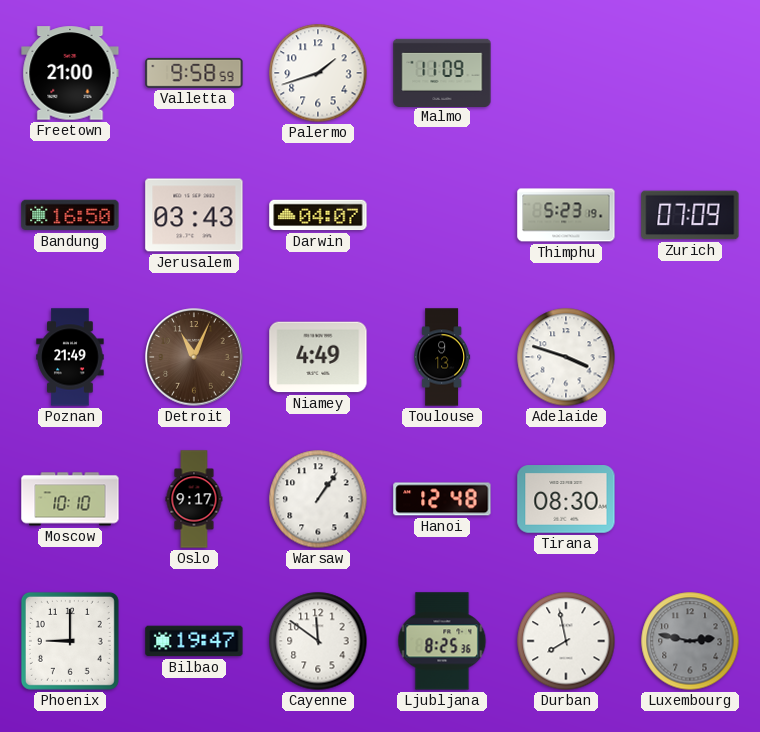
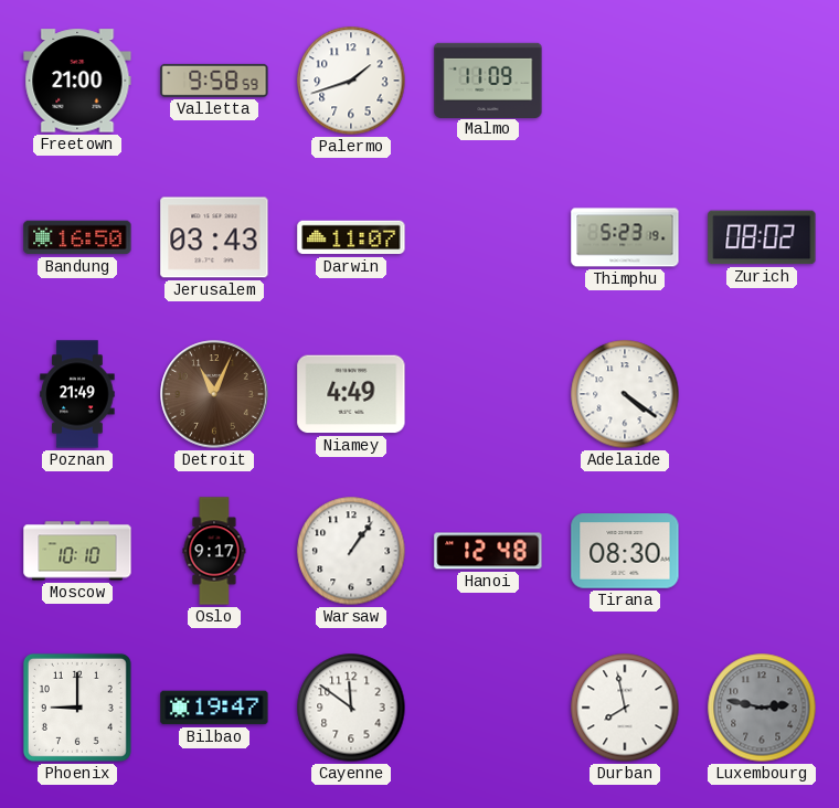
Darwin: 04:07 -> 11:07
Zurich: 07:09 -> 08:02
Toulouse: 9:13 -> none
Adelaide: 3:48 -> 4:21
Ljubljana: 8:25 -> none
